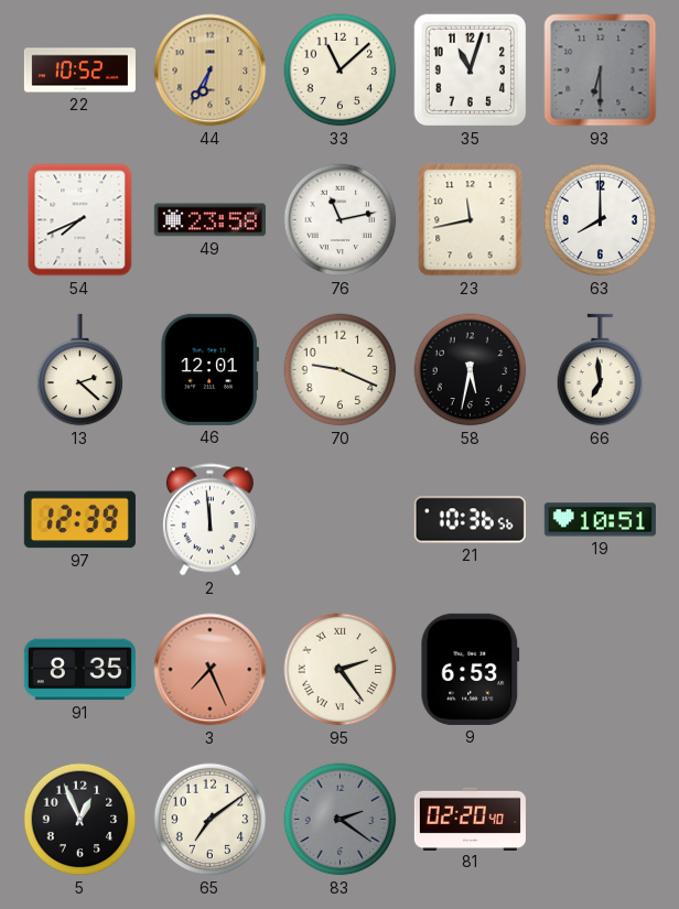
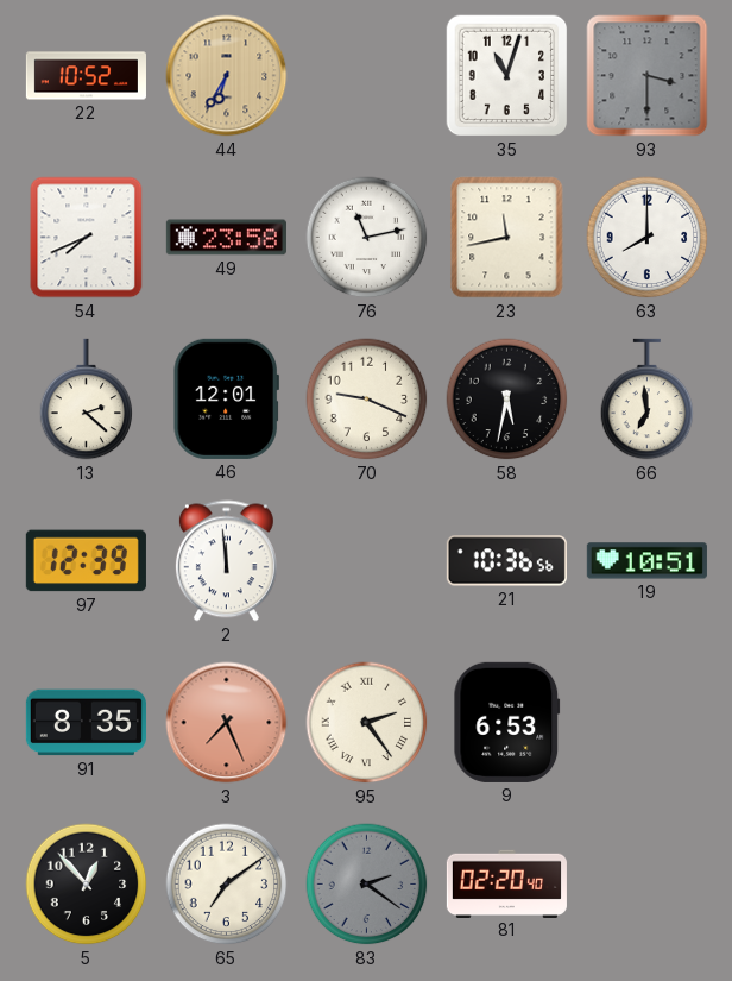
33: 11:08 -> none
93: 6:30 -> 3:30
5: 12:56 -> 12:53
